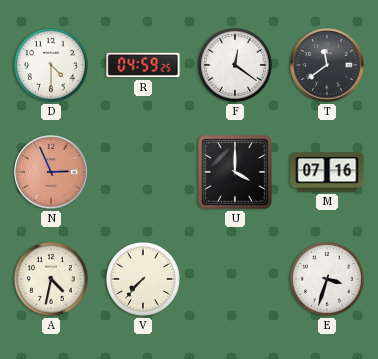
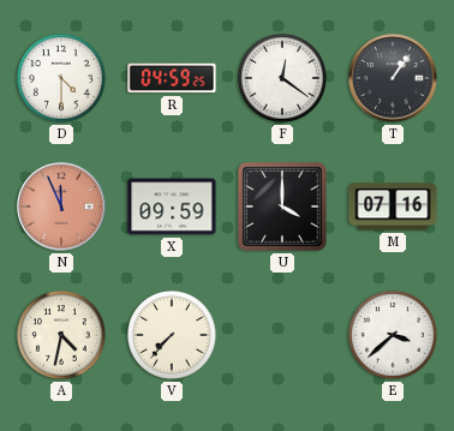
T: 11:39 -> 1:06
N: 2:56 -> 11:56
X: none -> 09:59
E: 3:33 -> 3:38
